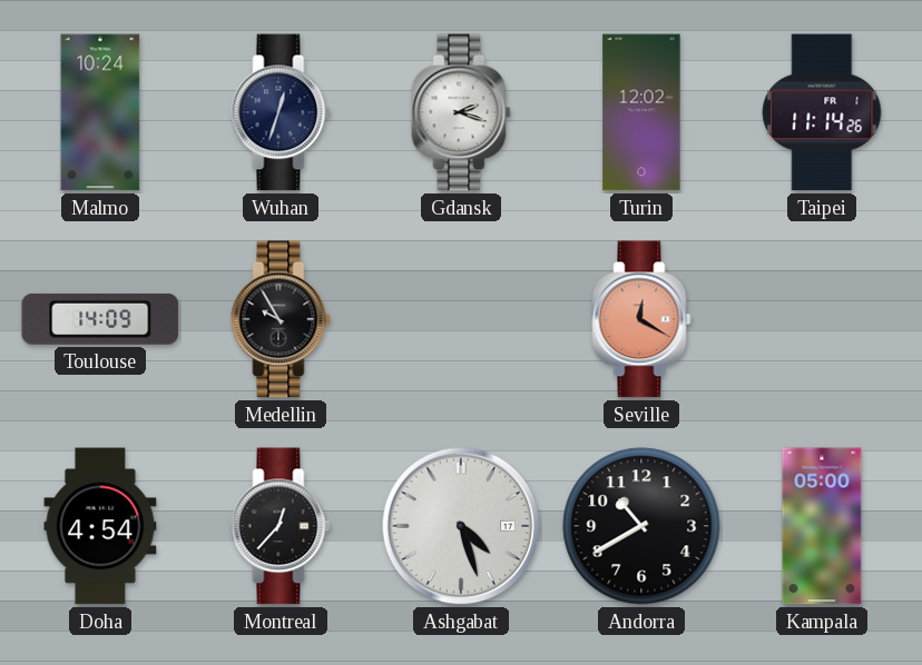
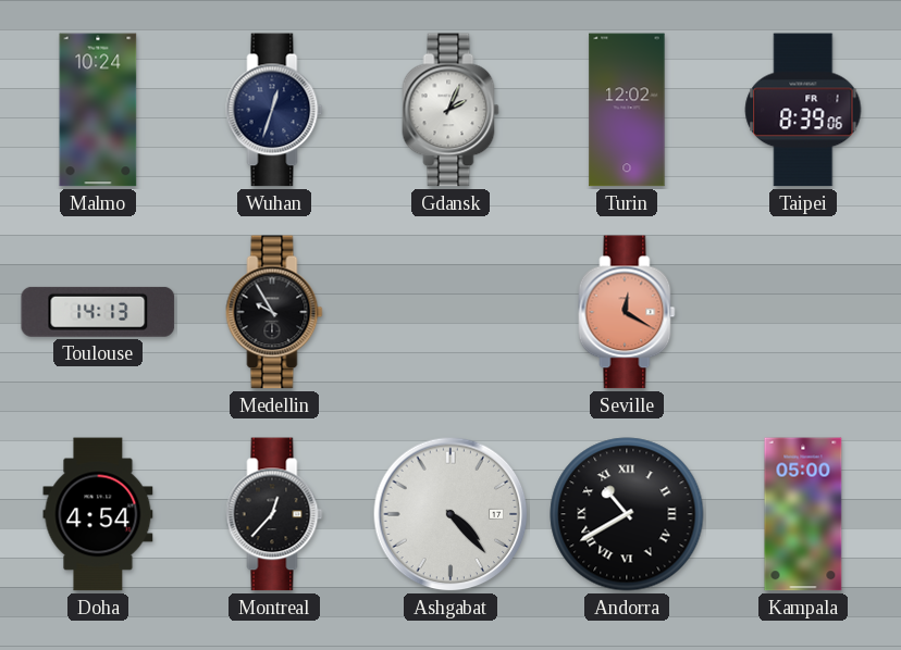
Gdansk: 2:18 -> 2:04
Taipei: 11:14 -> 8:39
Toulouse: 14:09 -> 14:13
Ashgabat: 4:27 -> 4:23
Andorra numerals: Arabic -> Roman
